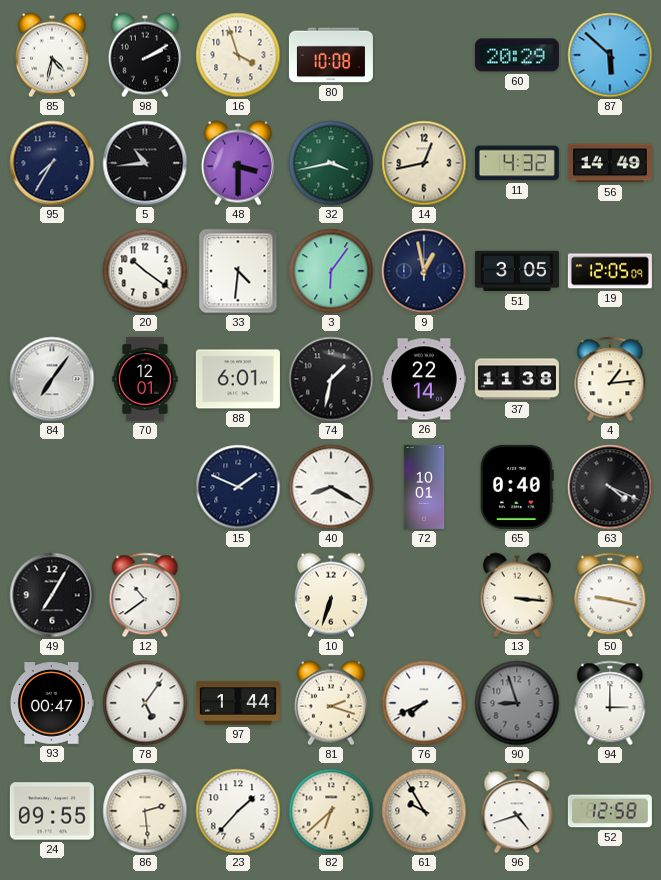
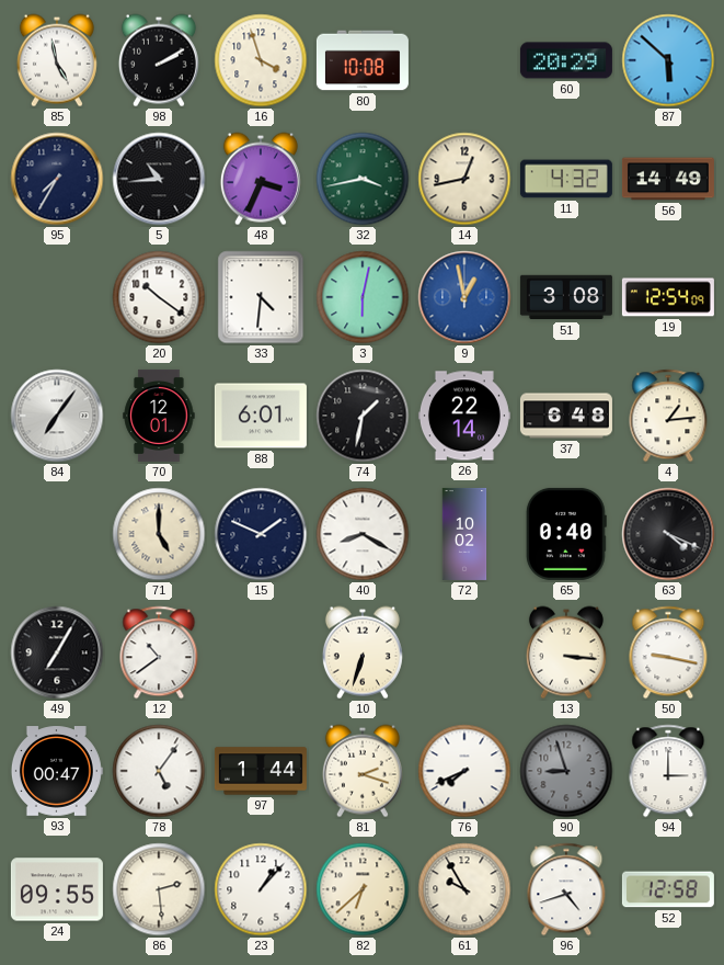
85: 4:32 -> 4:58
48: 3:30 -> 3:34
3: 6:06 -> 6:02
9 dial: navy -> blue
51: 3:05 -> 3:08
19: 12:05 -> 12:54
37: 11:38 -> 6:48
71: none -> 5:00
72: 10:01 -> 10:02
23: 1:37 -> 1:07
